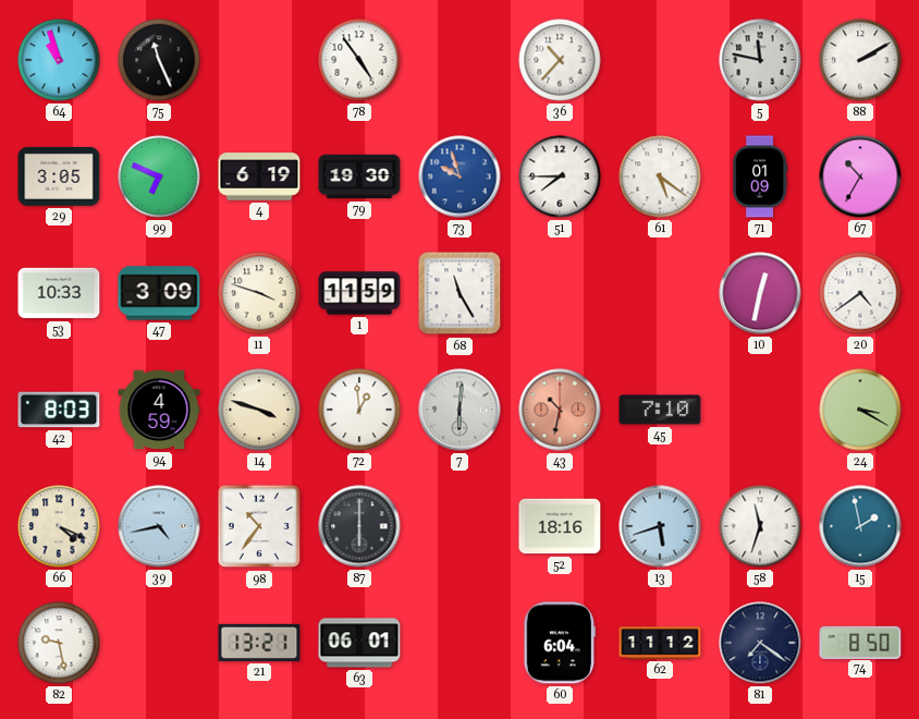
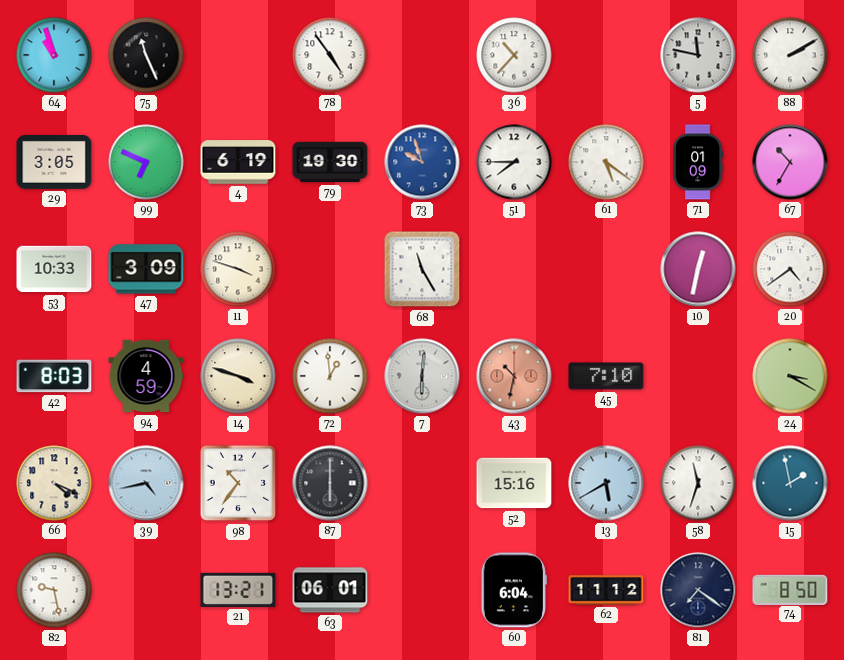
1: 11:59 -> none
52: 18:16 -> 15:16
13: 5:42 -> 5:40
